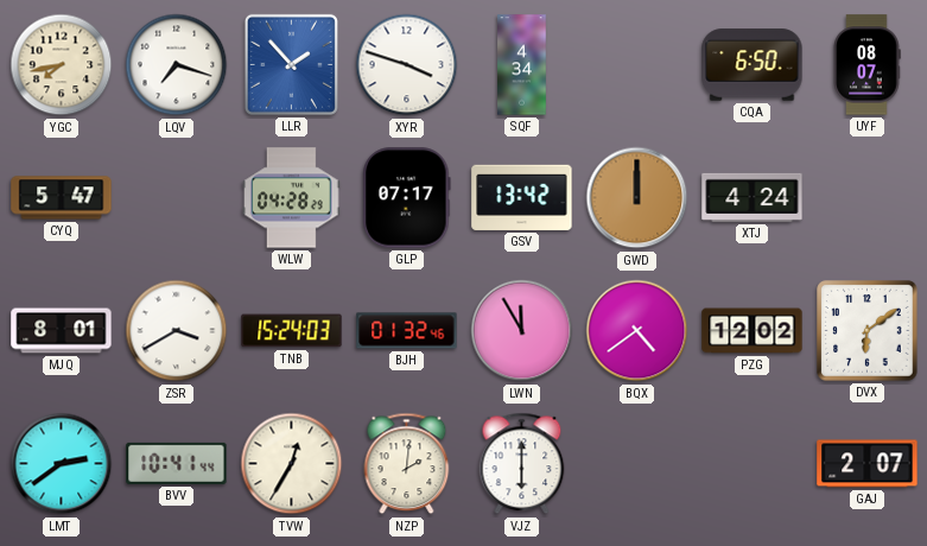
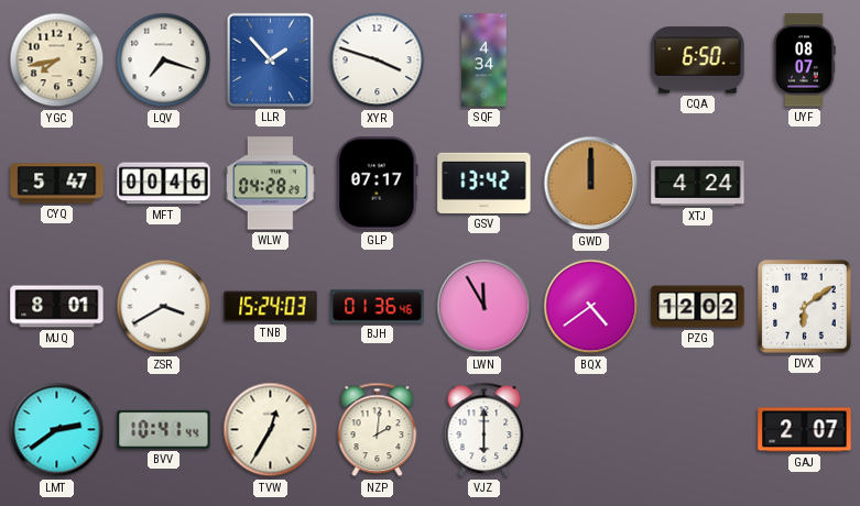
MFT: none -> 00:46
BJH: 01:32 -> 01:36
